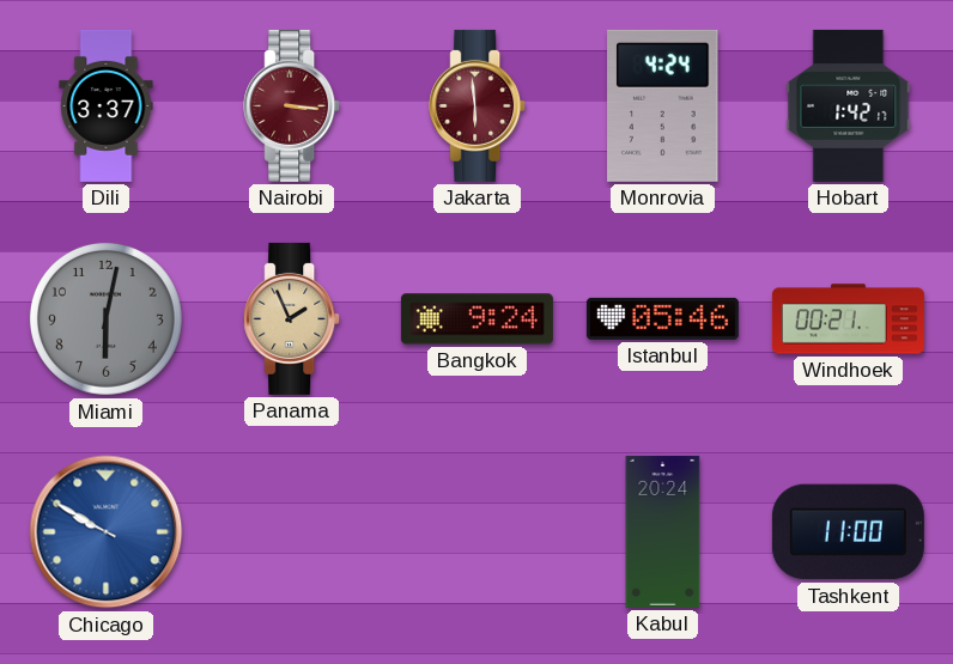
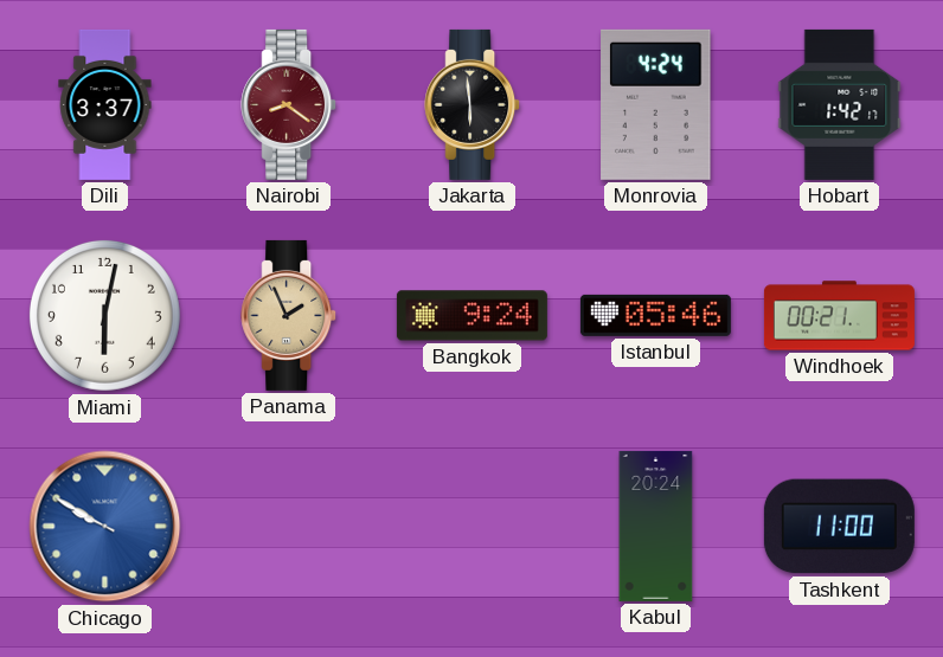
Nairobi: 3:16 -> 8:21
Jakarta dial: burgundy -> black
Miami dial: grey -> white
